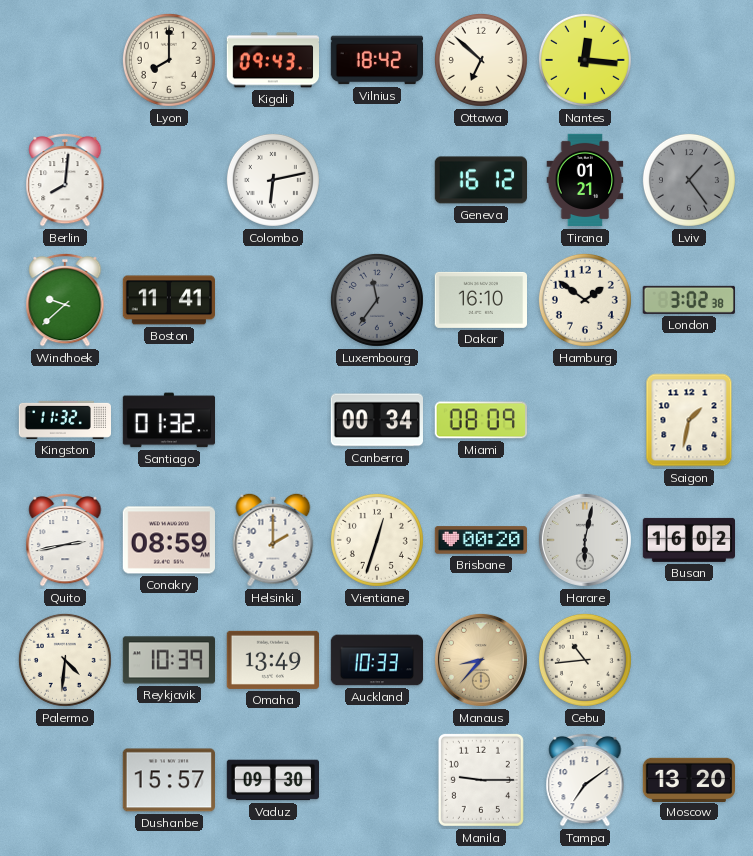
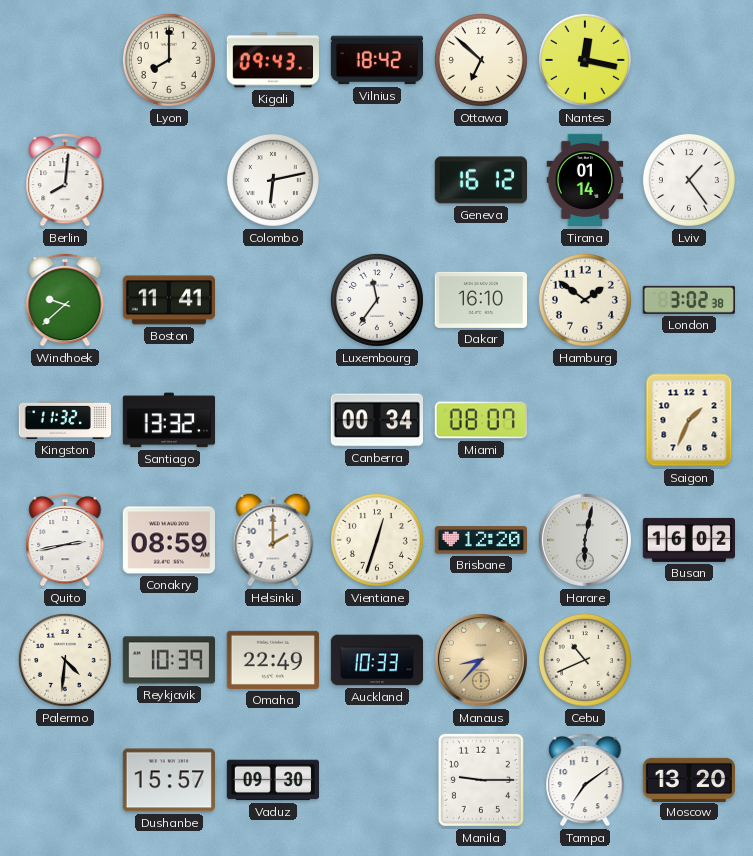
Nantes: 12:16 -> 12:17
Tirana: 01:21 -> 01:14
Lviv dial: grey -> white
Luxembourg dial: grey -> white
Santiago: 01:32 -> 13:32
Miami: 08:09 -> 08:07
Saigon: 1:32 -> 1:34
Brisbane: 00:20 -> 12:20
Omaha: 13:49 -> 22:49
Cebu: 10:44 -> 10:41
